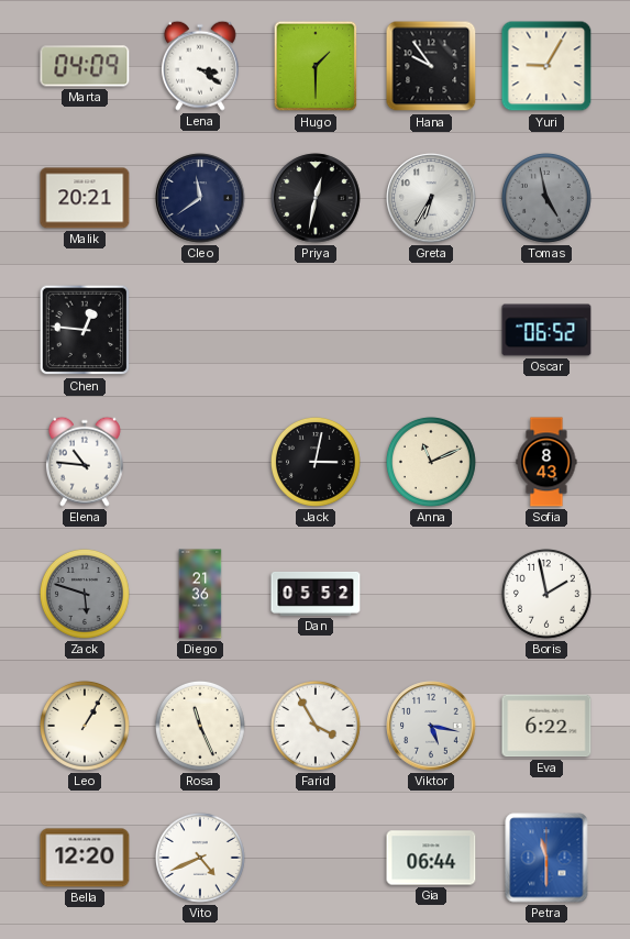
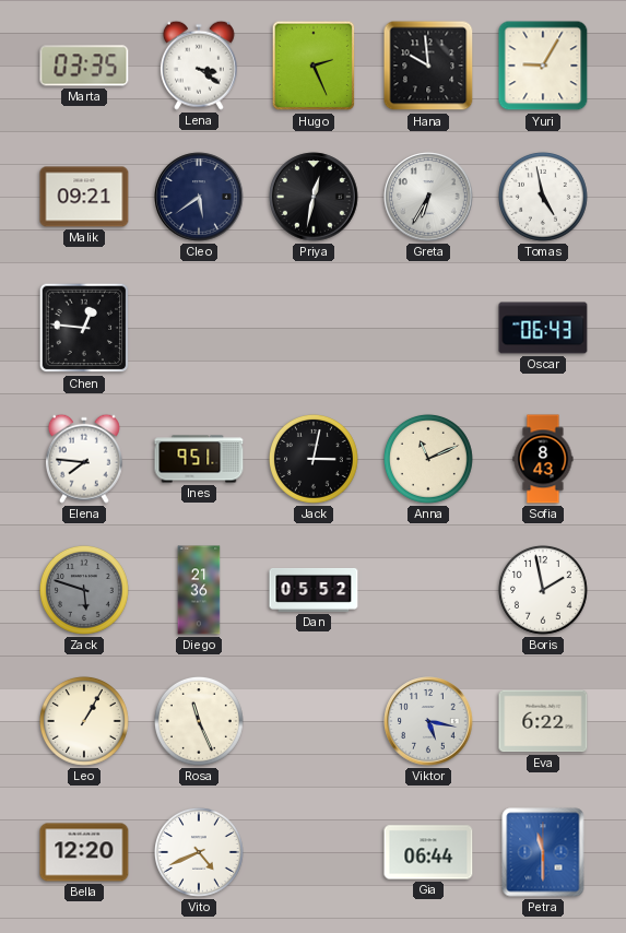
Marta: 04:09 -> 03:35
Hugo: 1:30 -> 2:26
Hana: 9:54 -> 9:59
Malik: 20:21 -> 09:21
Cleo: 11:39 -> 5:39
Tomas dial: grey -> white
Oscar: 06:52 -> 06:43
Elena: 10:46 -> 7:46
Ines: none -> 9:51
Farid: 3:55 -> none
